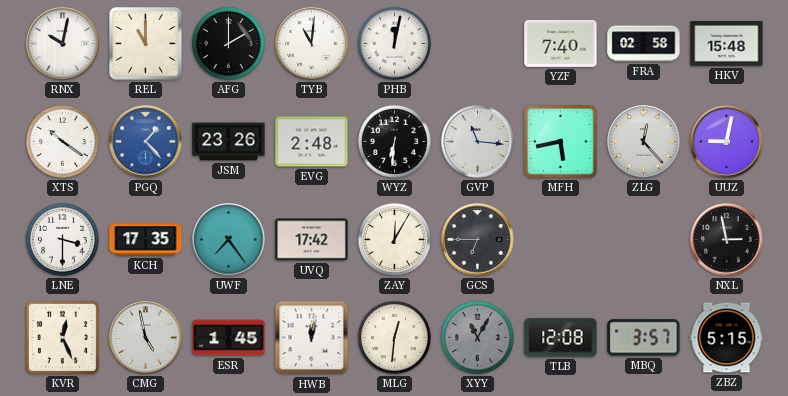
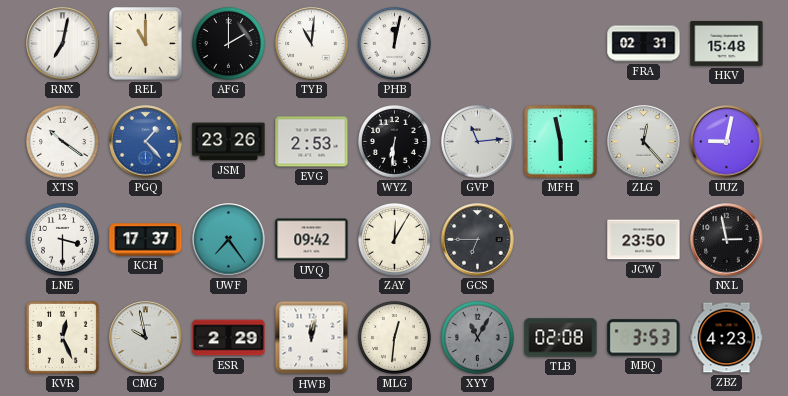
RNX: 10:02 -> 7:02
YZF: 7:40 -> none
FRA: 02:58 -> 02:31
EVG: 2:48 -> 2:53
GVP: 11:16 -> 11:14
MFH: 5:43 -> 5:58
KCH: 17:35 -> 17:37
UVQ: 17:42 -> 09:42
JCW: none -> 23:50
CMG: 4:58 -> 9:58
ESR: 1:45 -> 2:29
TLB: 12:08 -> 02:08
MBQ: 3:57 -> 3:53
ZBZ: 5:15 -> 4:23
